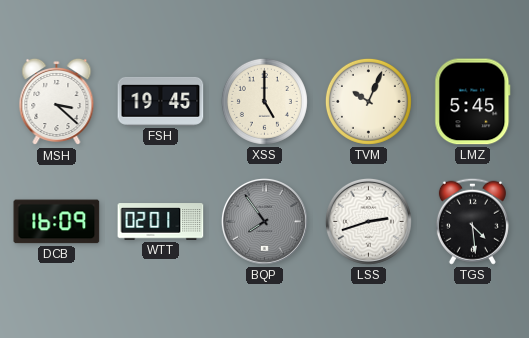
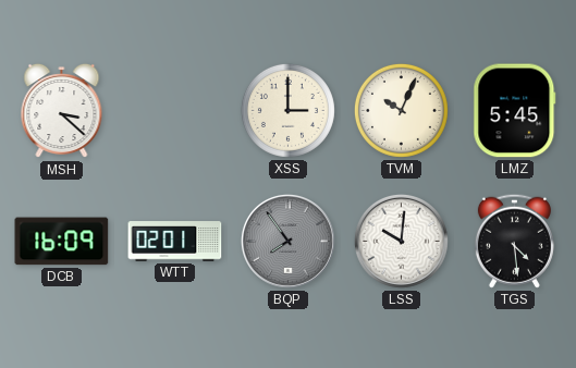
FSH: 19:45 -> none
XSS: 5:00 -> 3:00
LSS: 2:42 -> 10:01
